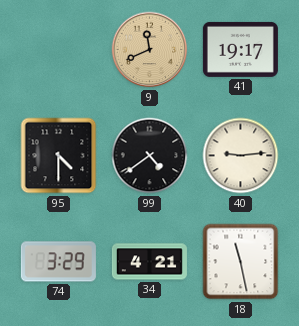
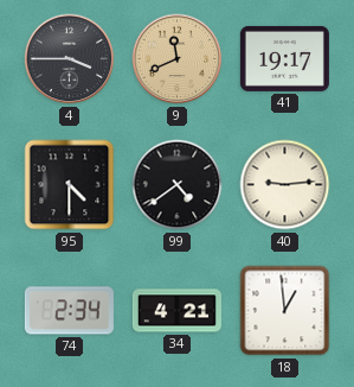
4: none -> 3:45
74: 3:29 -> 2:34
18: 11:28 -> 12:59
